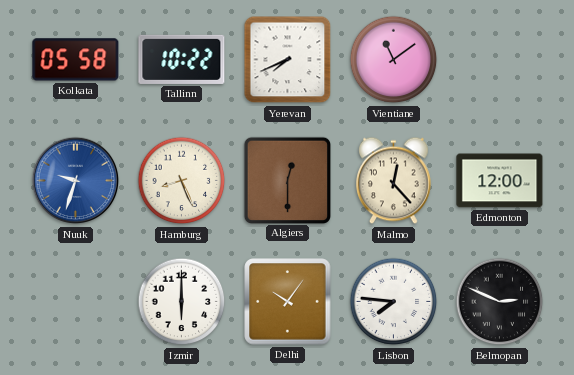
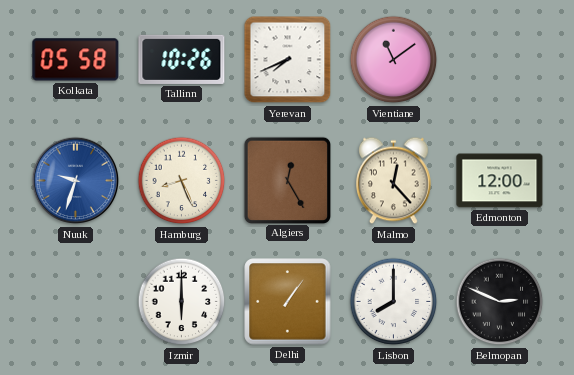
Tallinn: 10:22 -> 10:26
Algiers: 12:30 -> 12:25
Delhi: 10:06 -> 1:06
Lisbon: 7:46 -> 8:00
